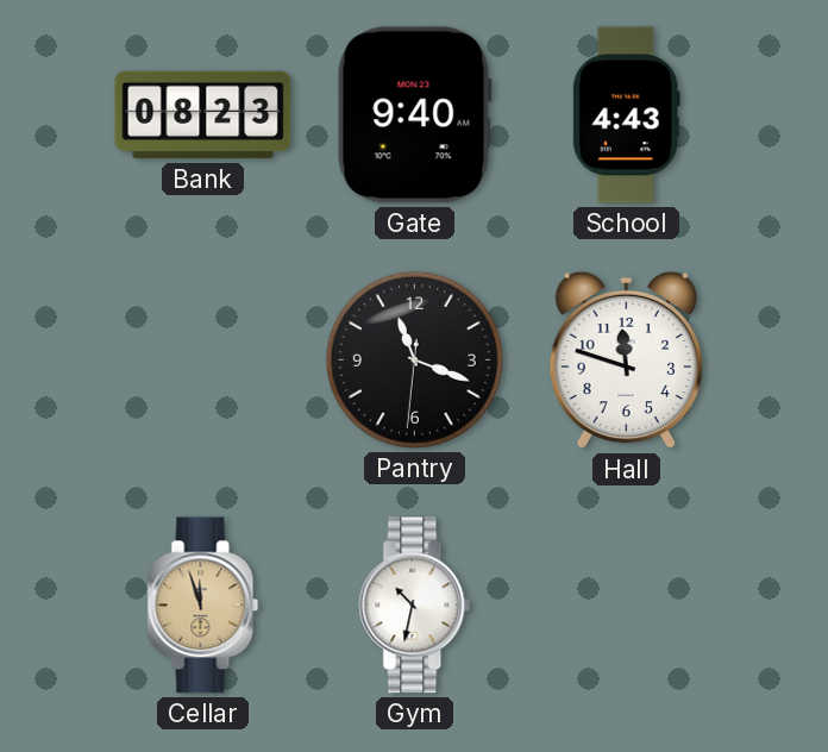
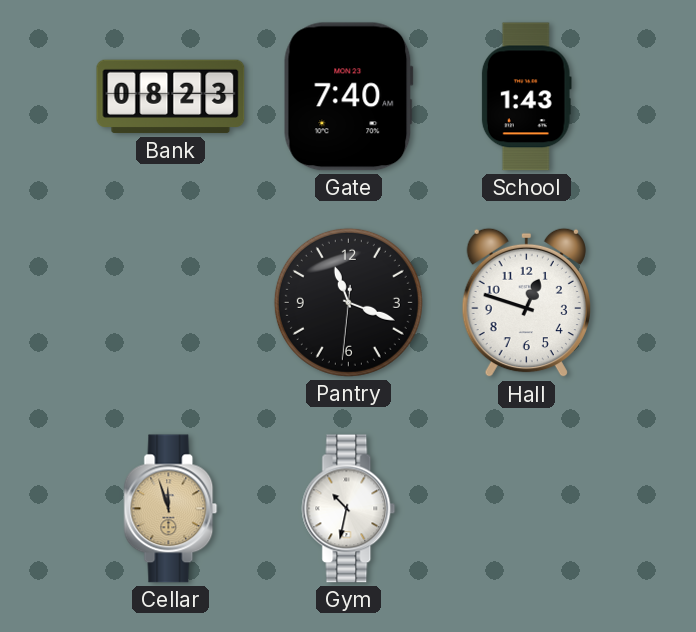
Gate: 9:40 -> 7:40
School: 4:43 -> 1:43
Hall: 11:48 -> 12:48
